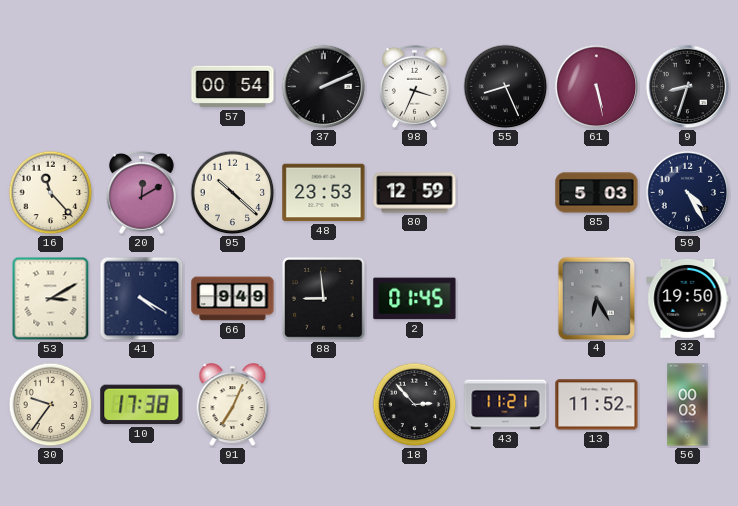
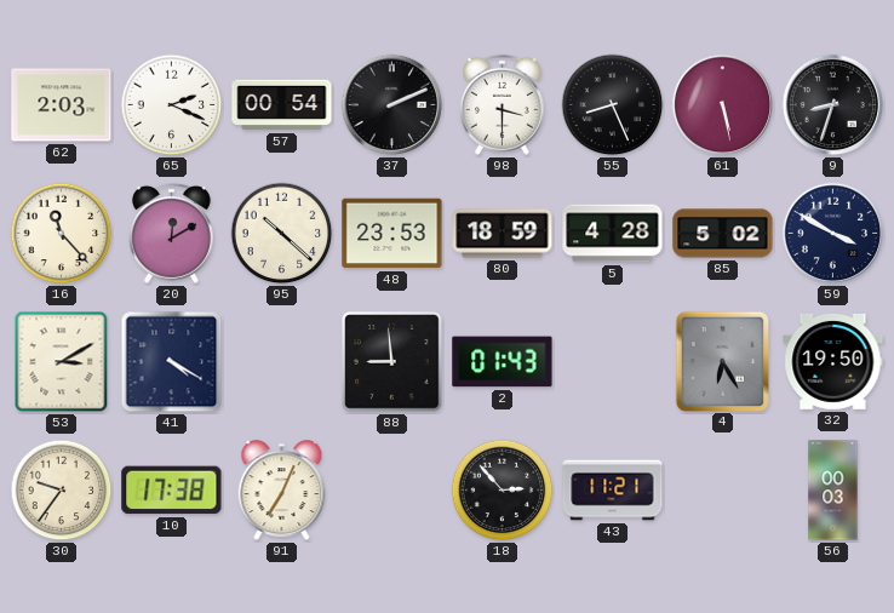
62: none -> 2:03
65: none -> 2:19
98: 3:34 -> 3:30
80: 12:59 -> 18:59
5: none -> 4:28
85: 5:03 -> 5:02
59: 4:25 -> 3:50
66: 9:49 -> none
2: 01:45 -> 01:43
13: 11:52 -> none
